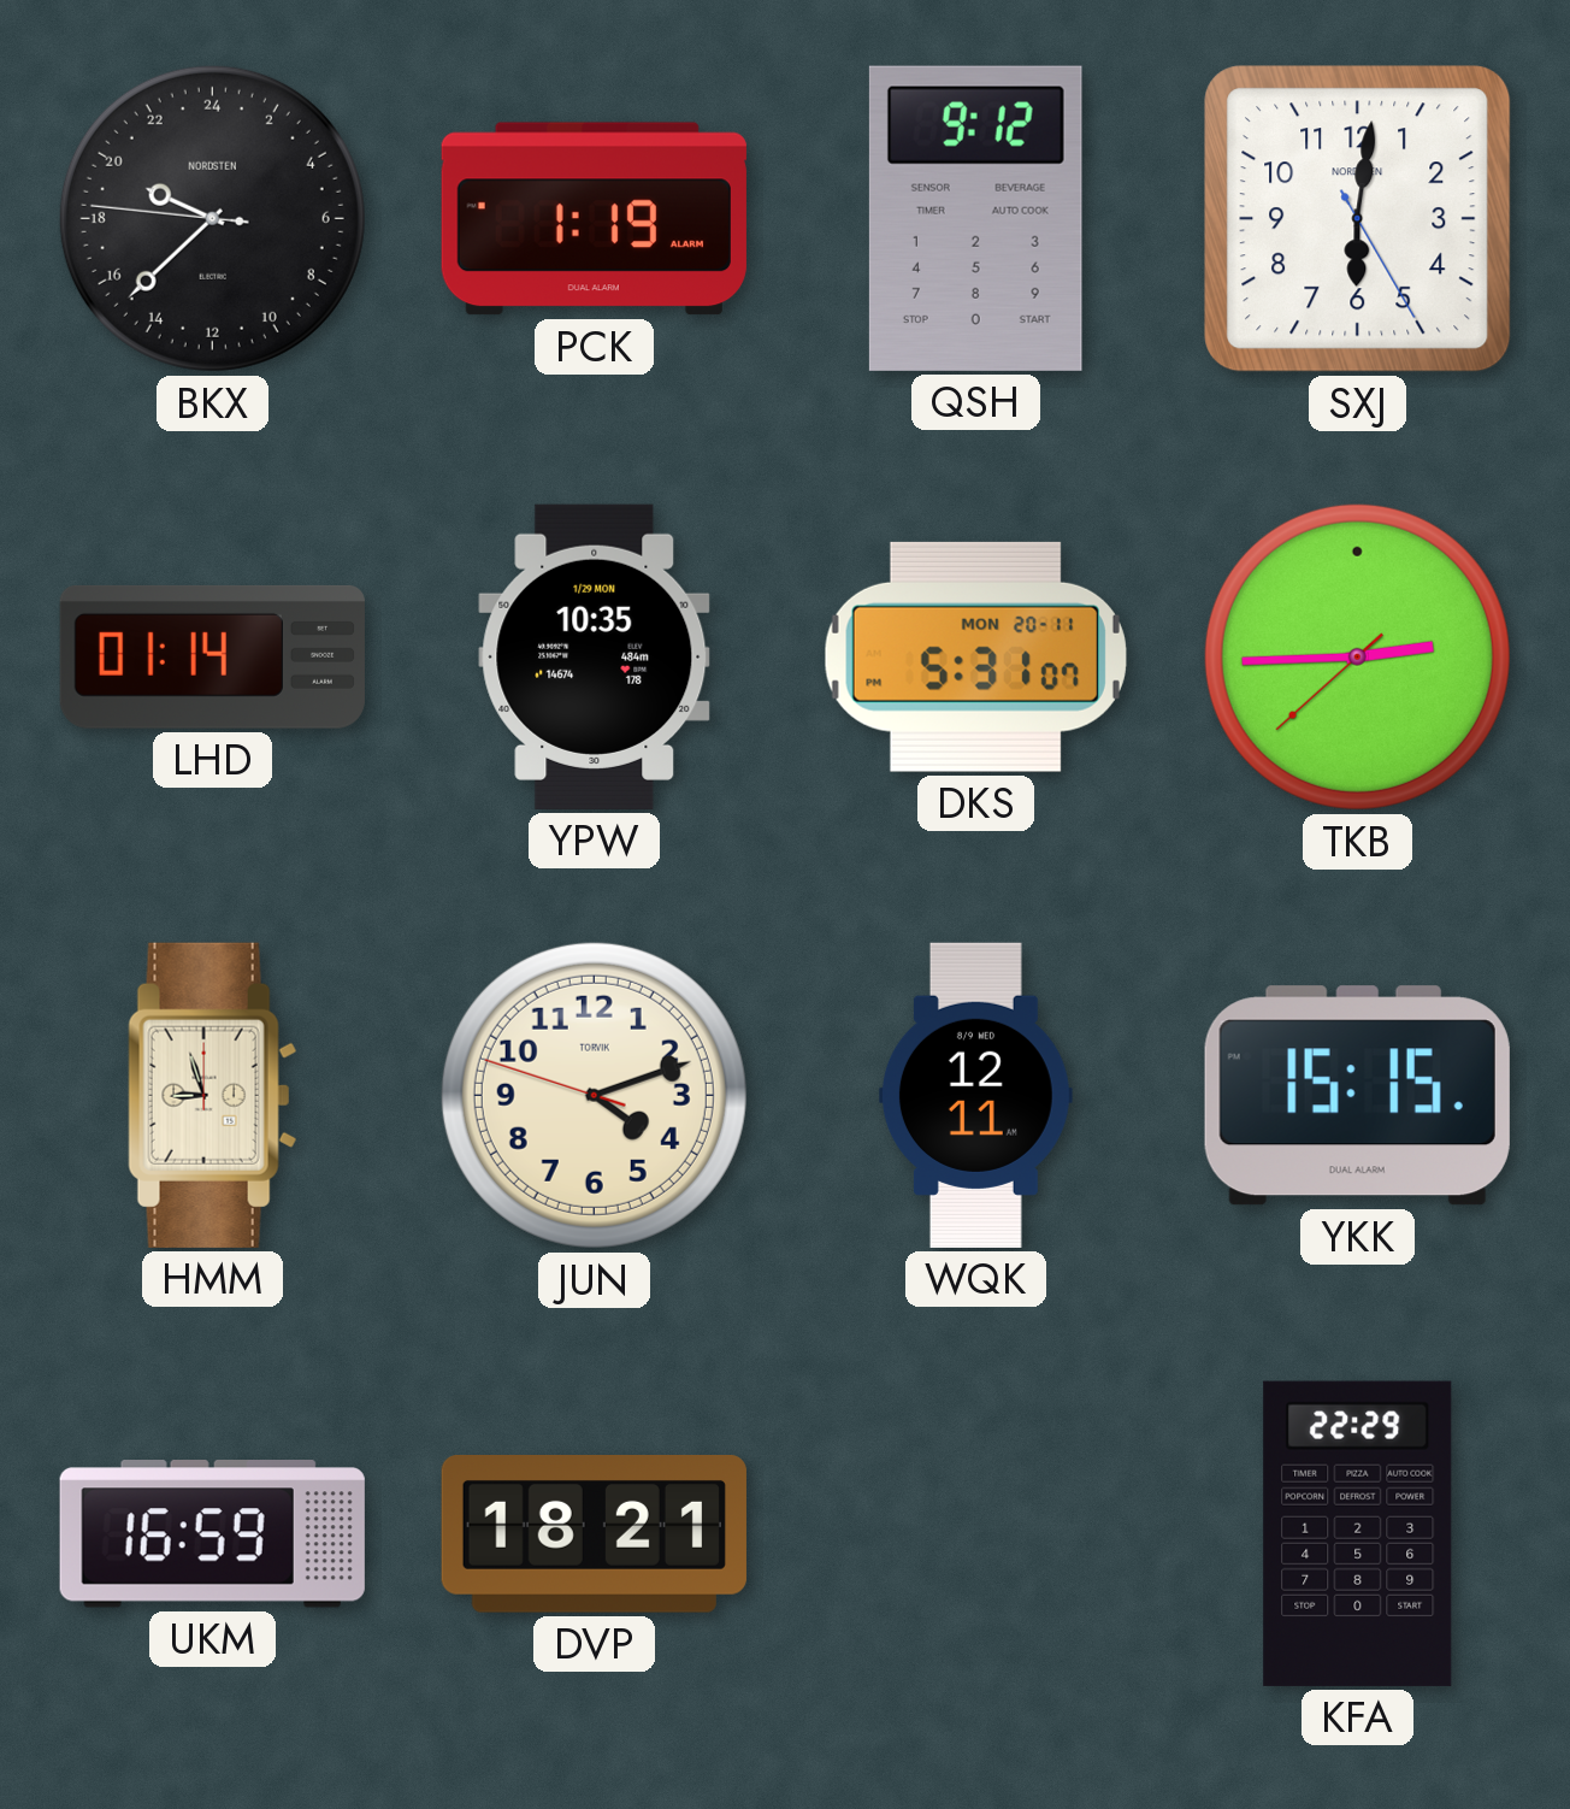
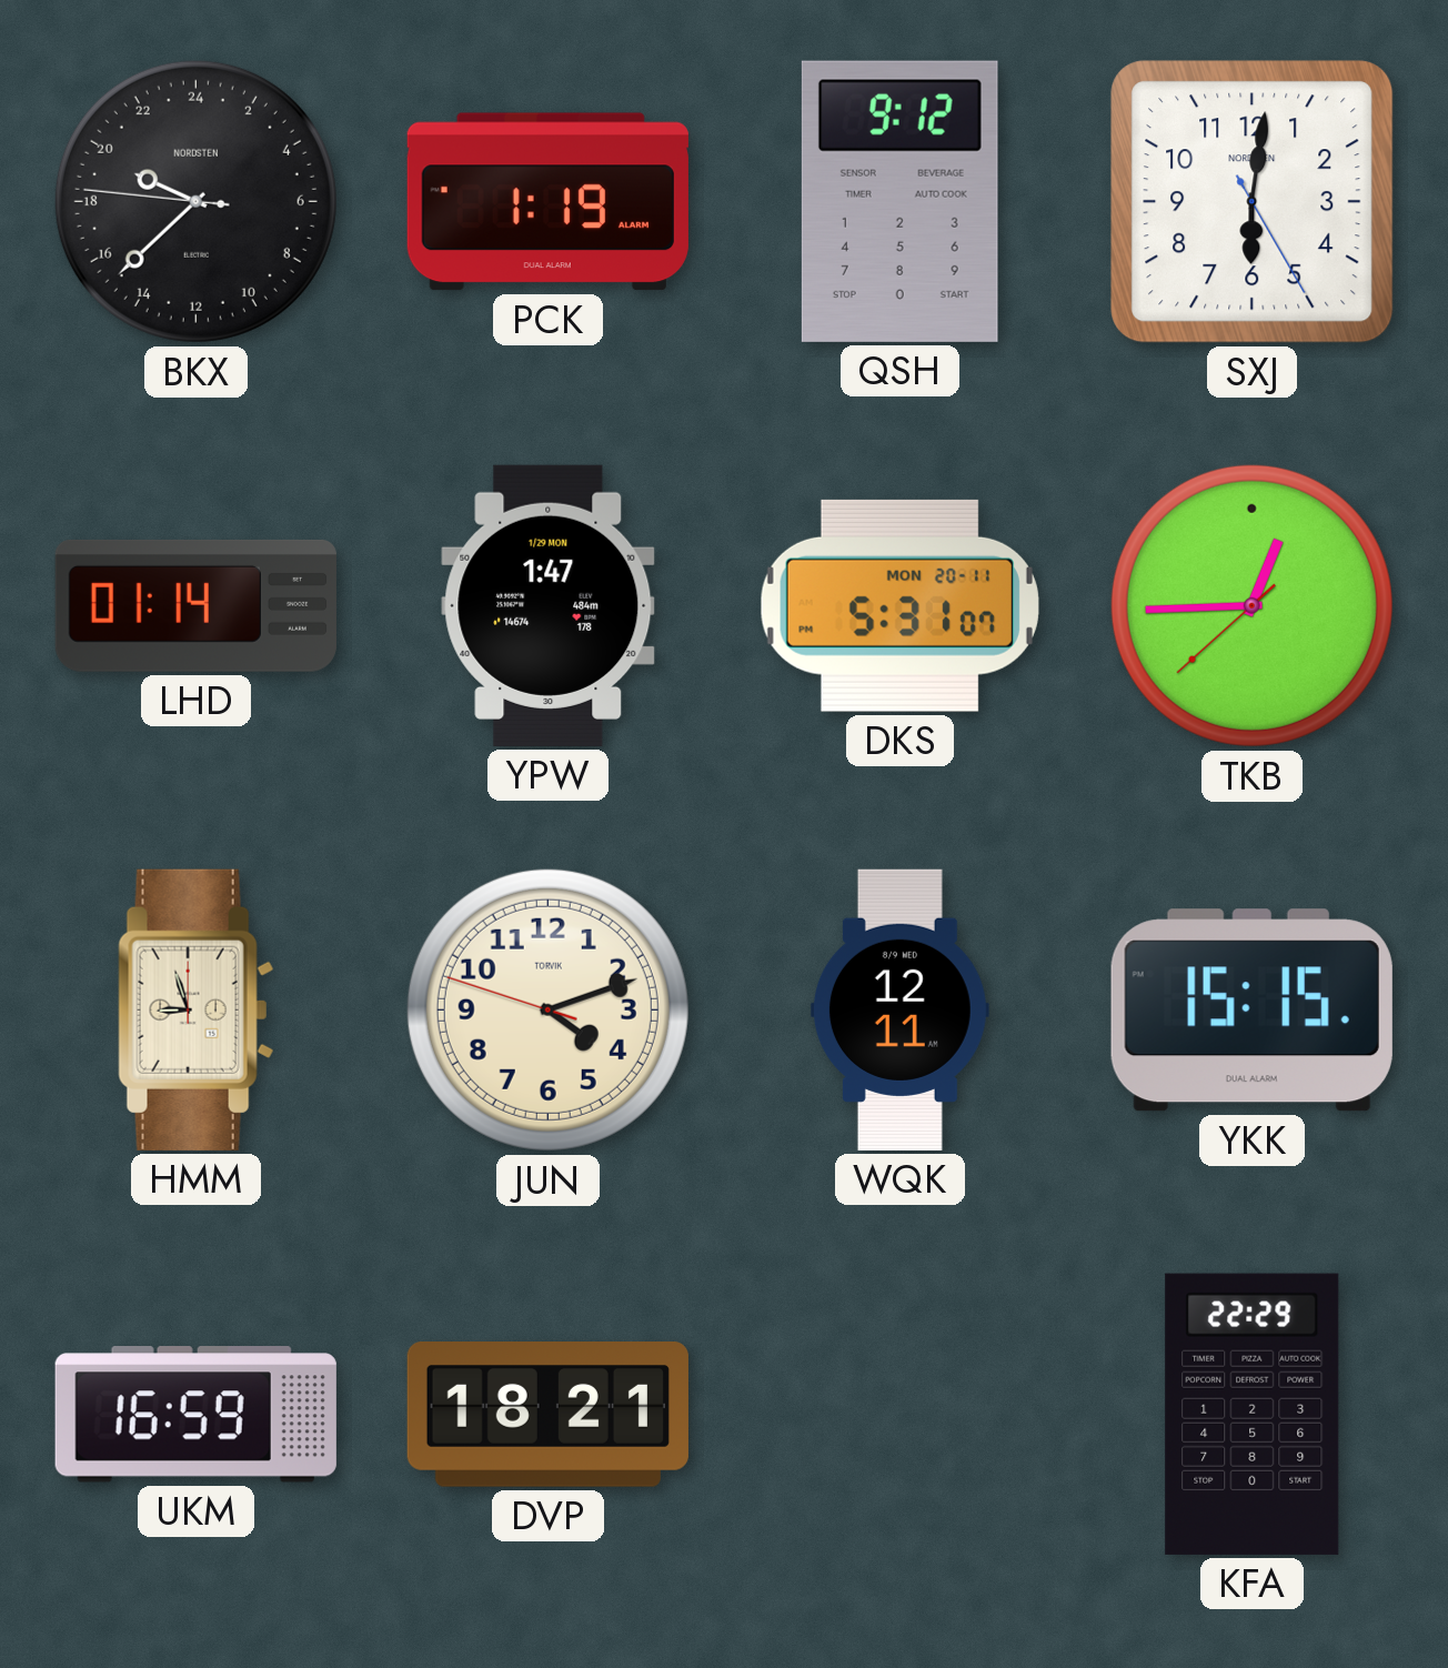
YPW: 10:35 -> 1:47
TKB: 2:44 -> 12:44
